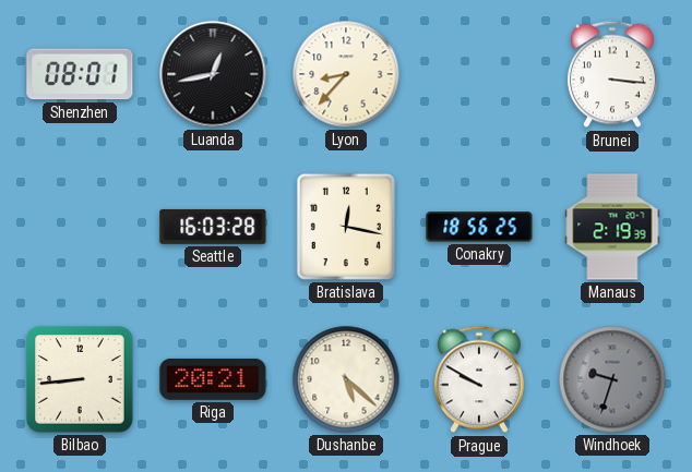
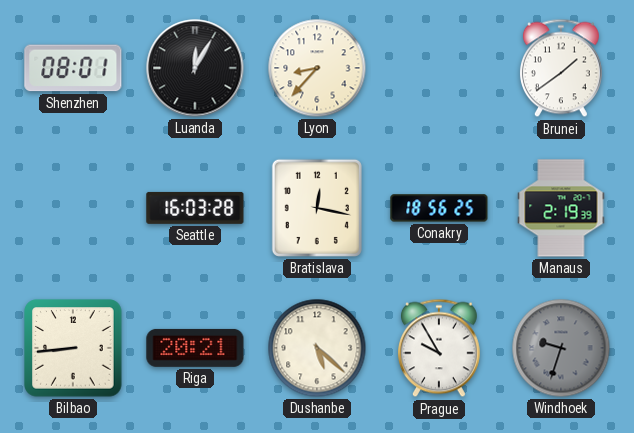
Luanda: 12:43 -> 12:05
Brunei: 3:16 -> 1:39
Prague: 9:50 -> 9:55
